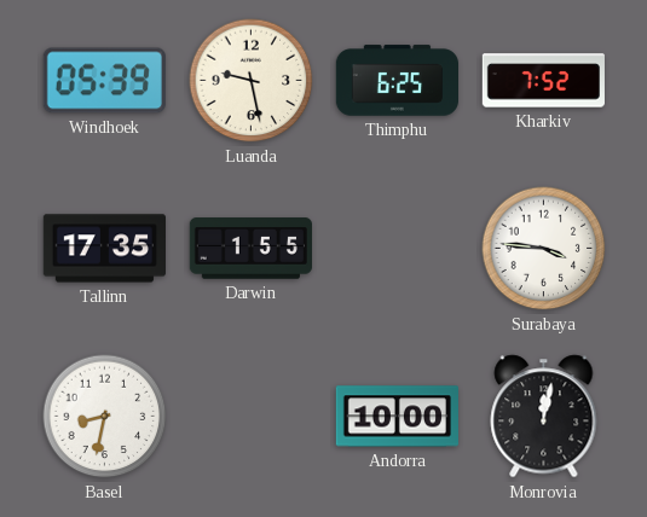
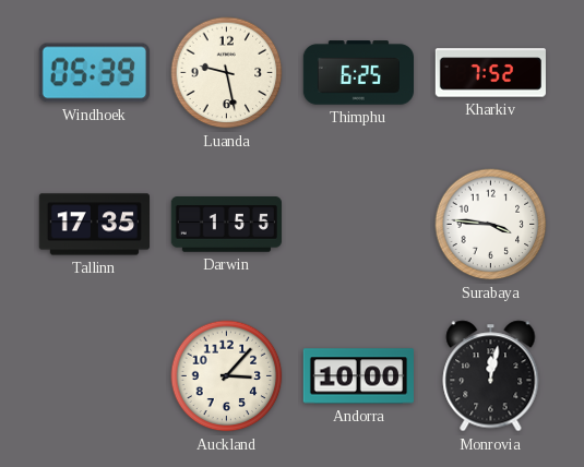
Basel: 8:32 -> none
Auckland: none -> 3:07
